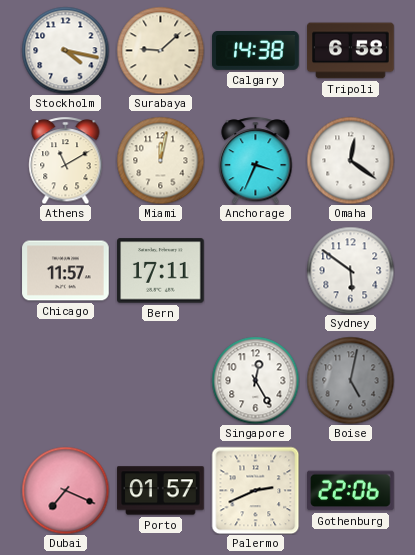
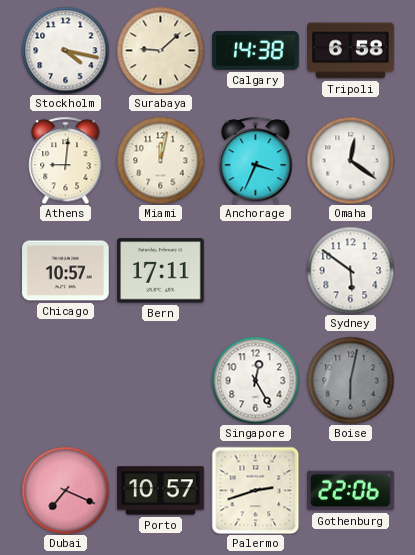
Athens: 11:10 -> 9:01
Chicago: 11:57 -> 10:57
Boise: 5:02 -> 6:02
Porto: 01:57 -> 10:57
Palermo: 2:41 -> 2:42
